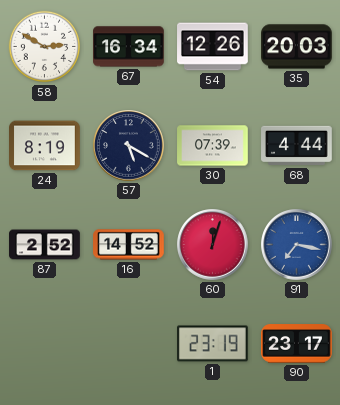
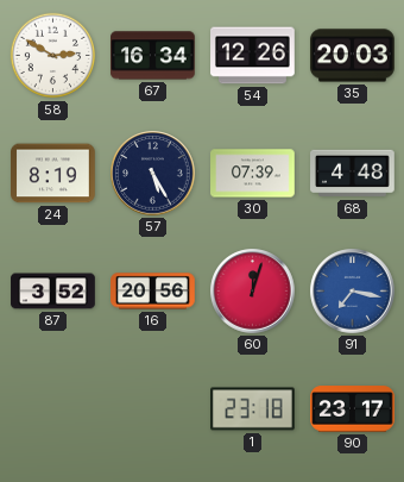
57: 5:20 -> 5:25
68: 4:44 -> 4:48
87: 2:52 -> 3:52
16: 14:52 -> 20:56
1: 23:19 -> 23:18
